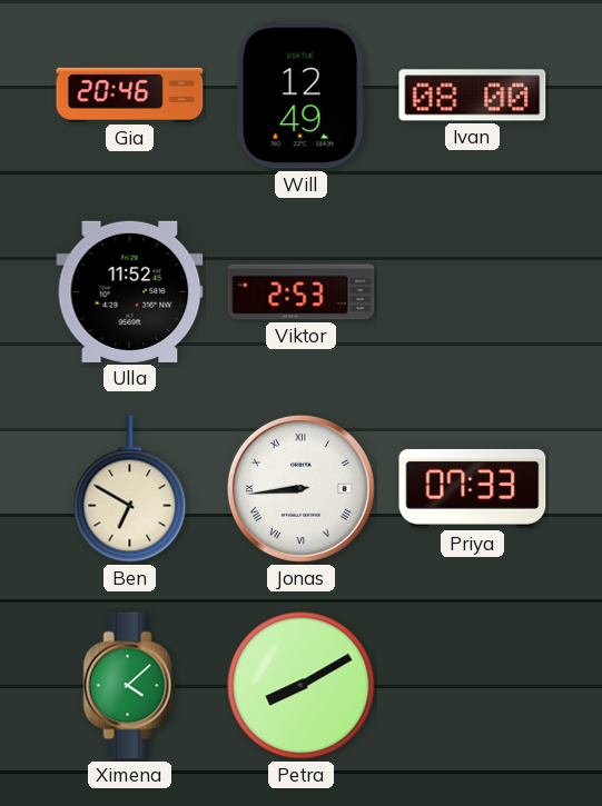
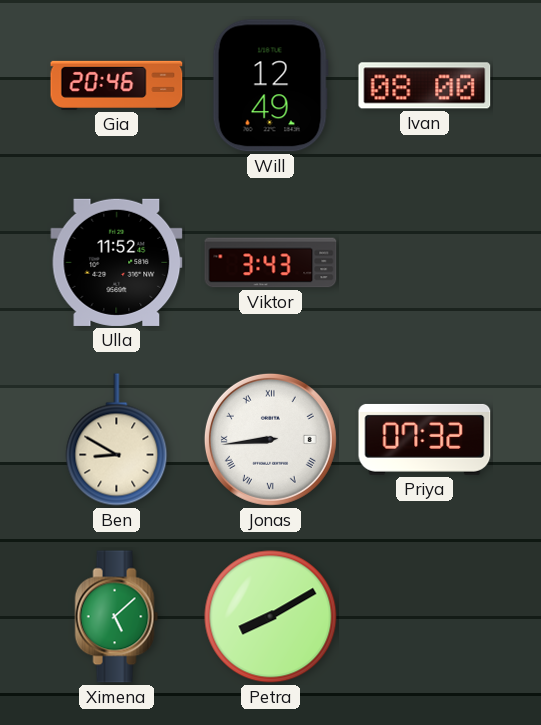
Viktor: 2:53 -> 3:43
Ben: 6:50 -> 8:50
Priya: 07:33 -> 07:32
Ximena: 4:08 -> 5:08
